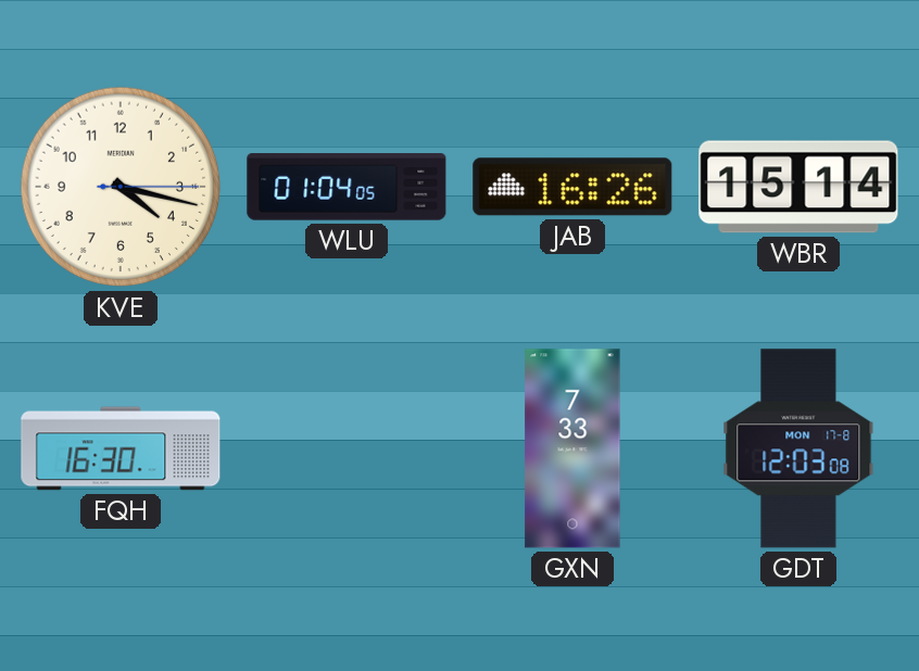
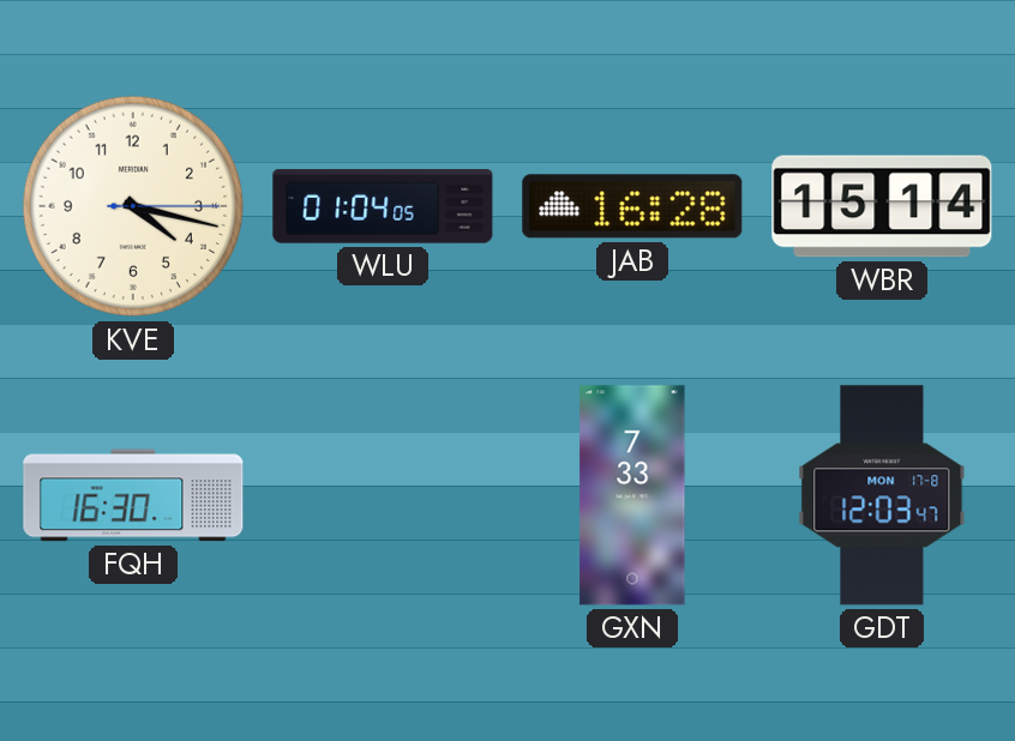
JAB: 16:26 -> 16:28
GDT: 12:03:08 -> 12:03:47
